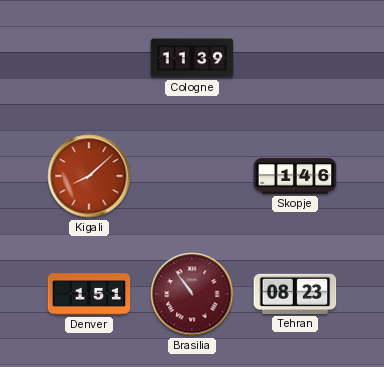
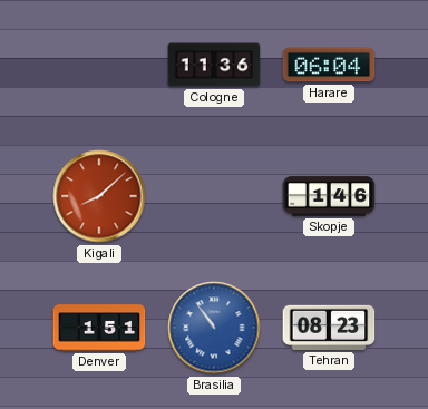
Cologne: 11:39 -> 11:36
Harare: none -> 06:04
Brasilia dial: burgundy -> blue
